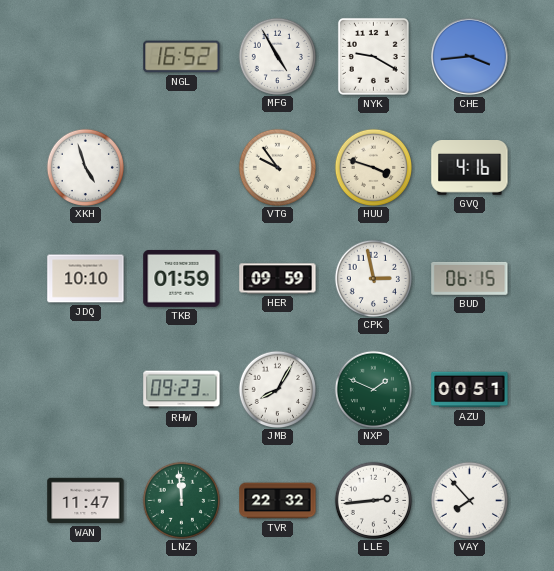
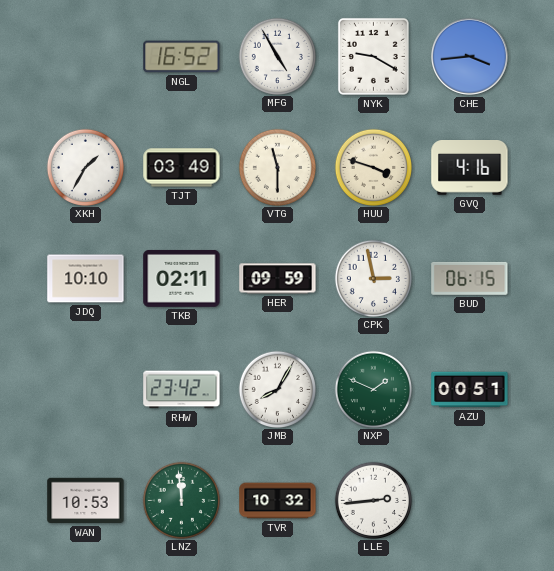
XKH: 4:57 -> 1:35
TJT: none -> 03:49
VTG: 9:54 -> 11:30
TKB: 01:59 -> 02:11
RHW: 09:23 -> 23:42
WAN: 11:47 -> 10:53
TVR: 22:32 -> 10:32
VAY: 7:53 -> none
